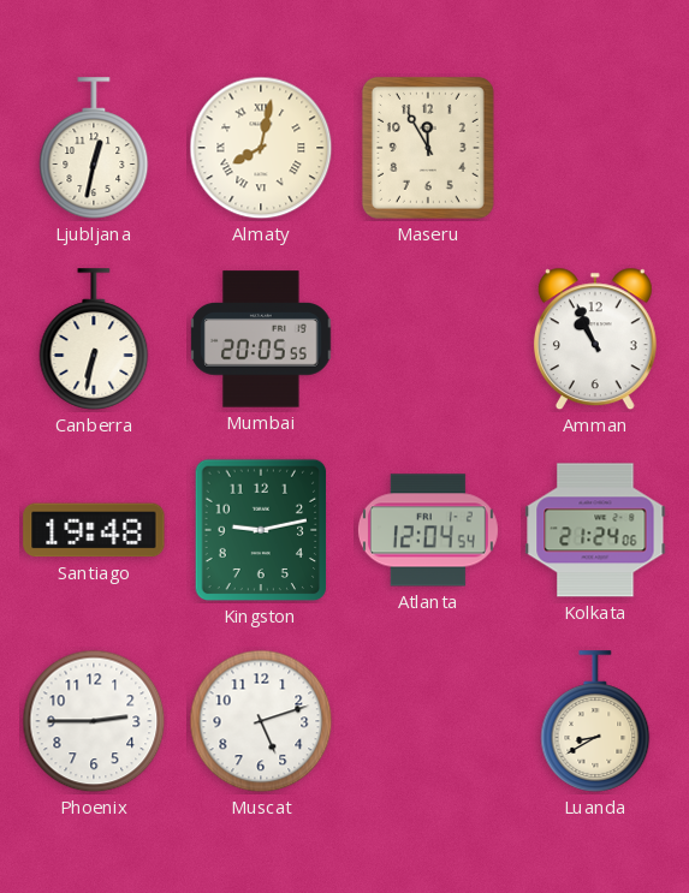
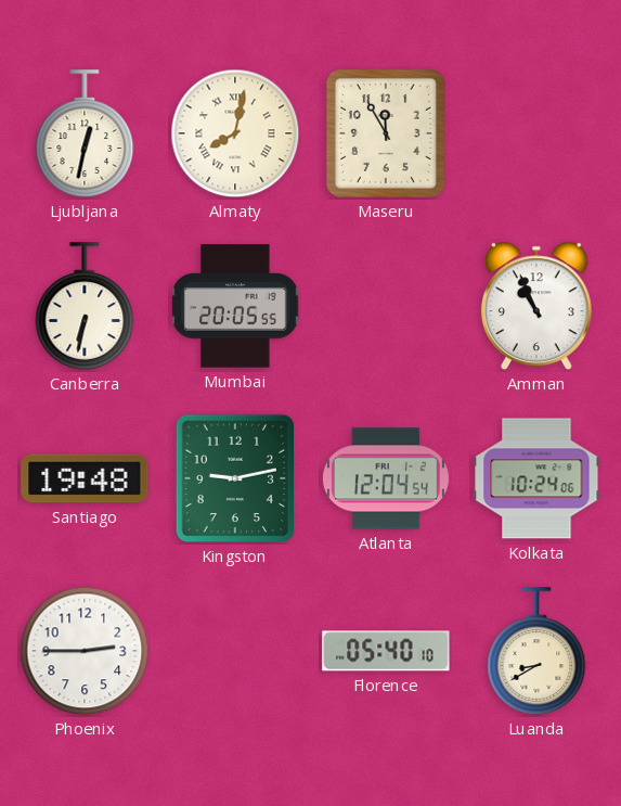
Kolkata: 21:24 -> 10:24
Muscat: 5:12 -> none
Florence: none -> 05:40
